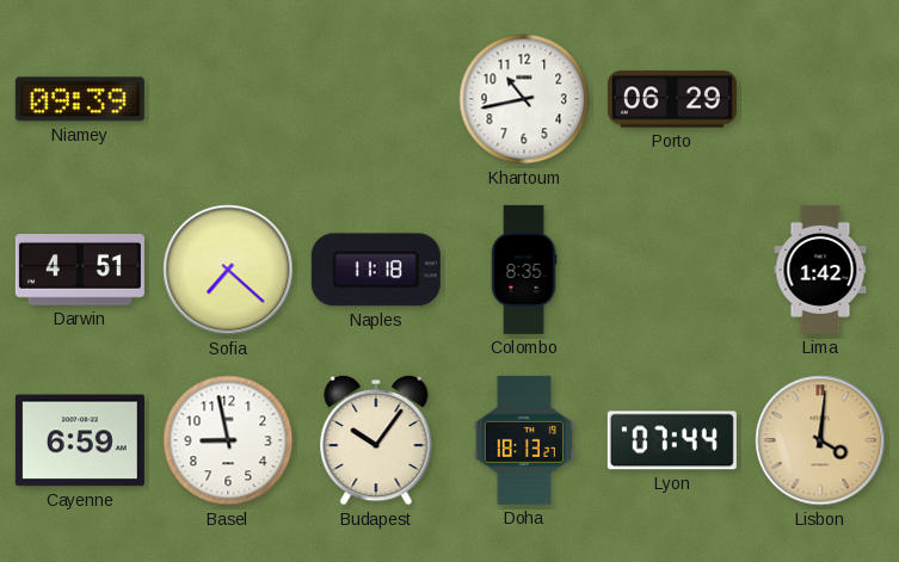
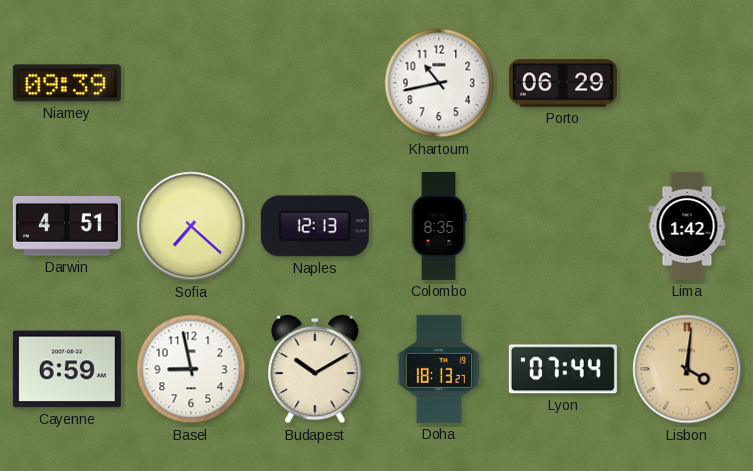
Naples: 11:18 -> 12:13
Budapest: 10:06 -> 10:10
